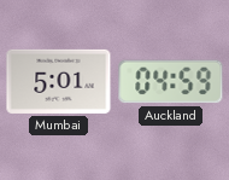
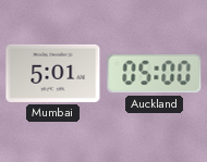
Auckland: 04:59 -> 05:00
